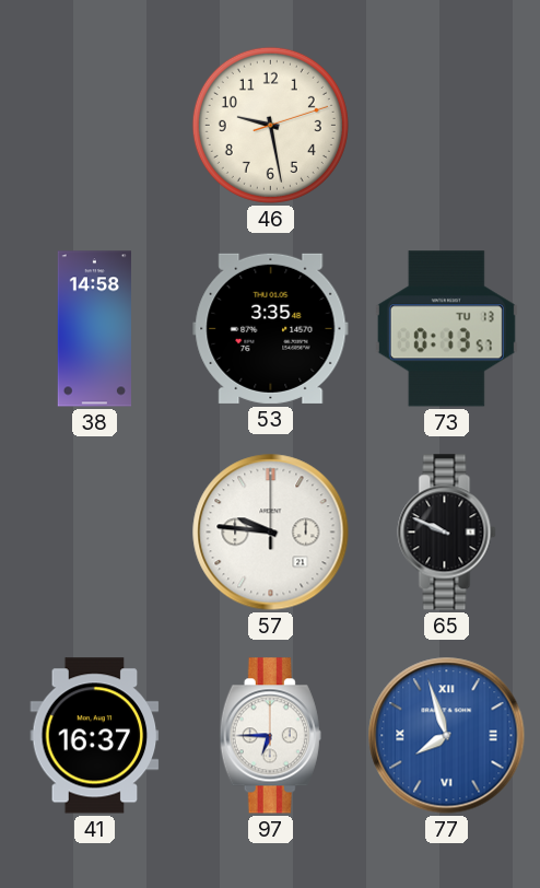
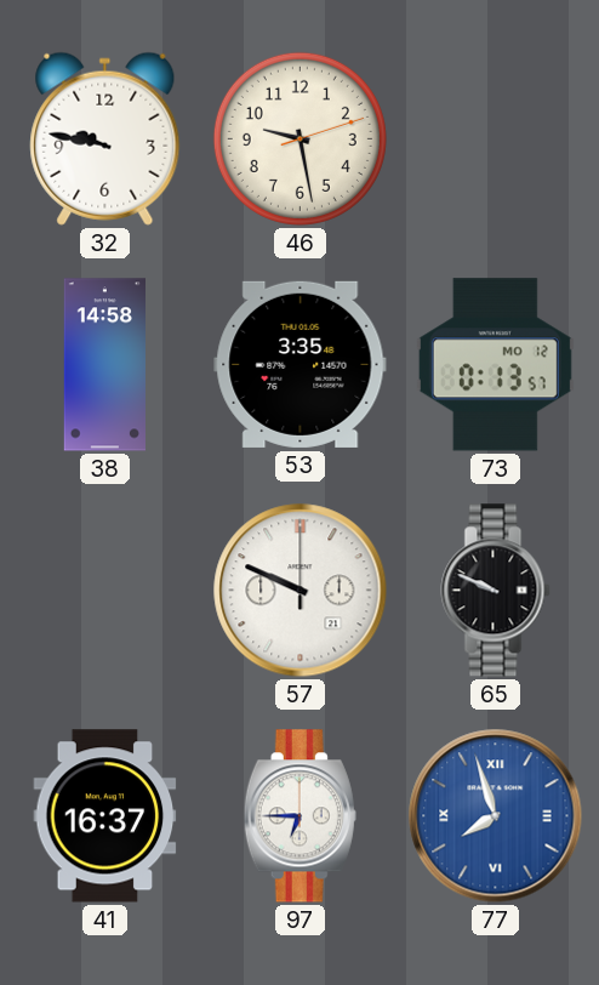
32: none -> 9:47
73 date: TU 13 -> MO 12
57: 9:46 -> 9:49
